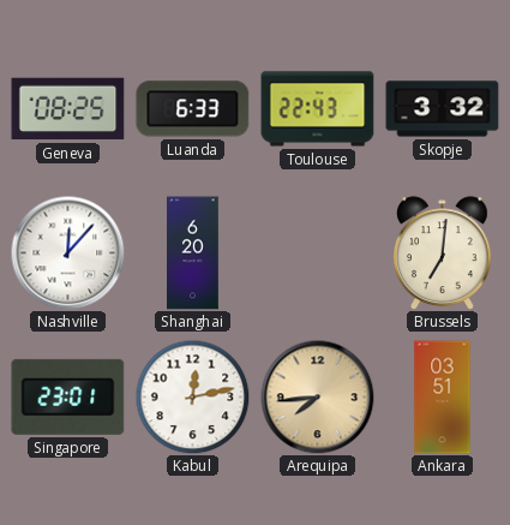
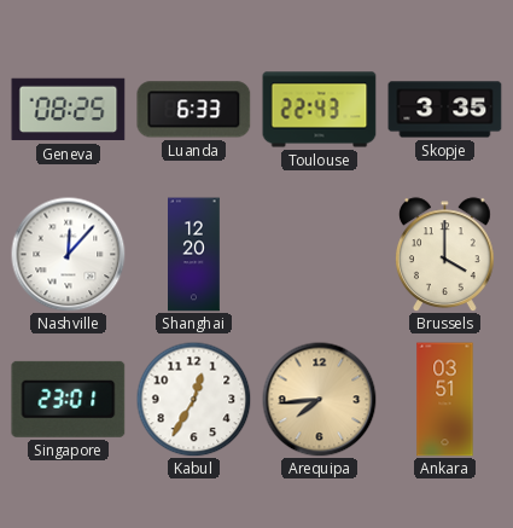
Skopje: 3:32 -> 3:35
Shanghai: 6:20 -> 12:20
Brussels: 7:01 -> 4:00
Kabul: 12:13 -> 12:35
